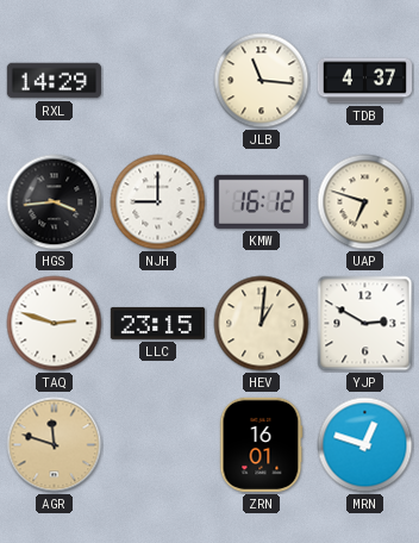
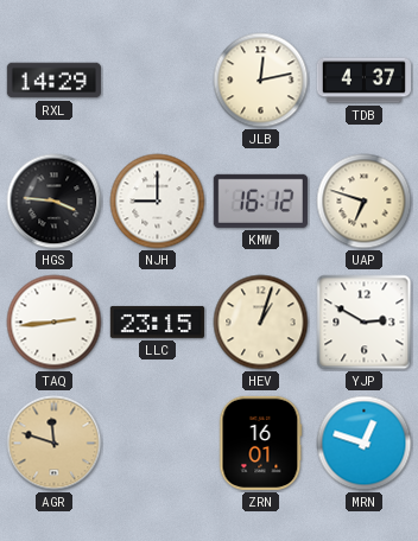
JLB: 11:16 -> 12:13
HGS: 3:44 -> 3:46
TAQ: 2:48 -> 2:44
HEV: 1:01 -> 1:03
